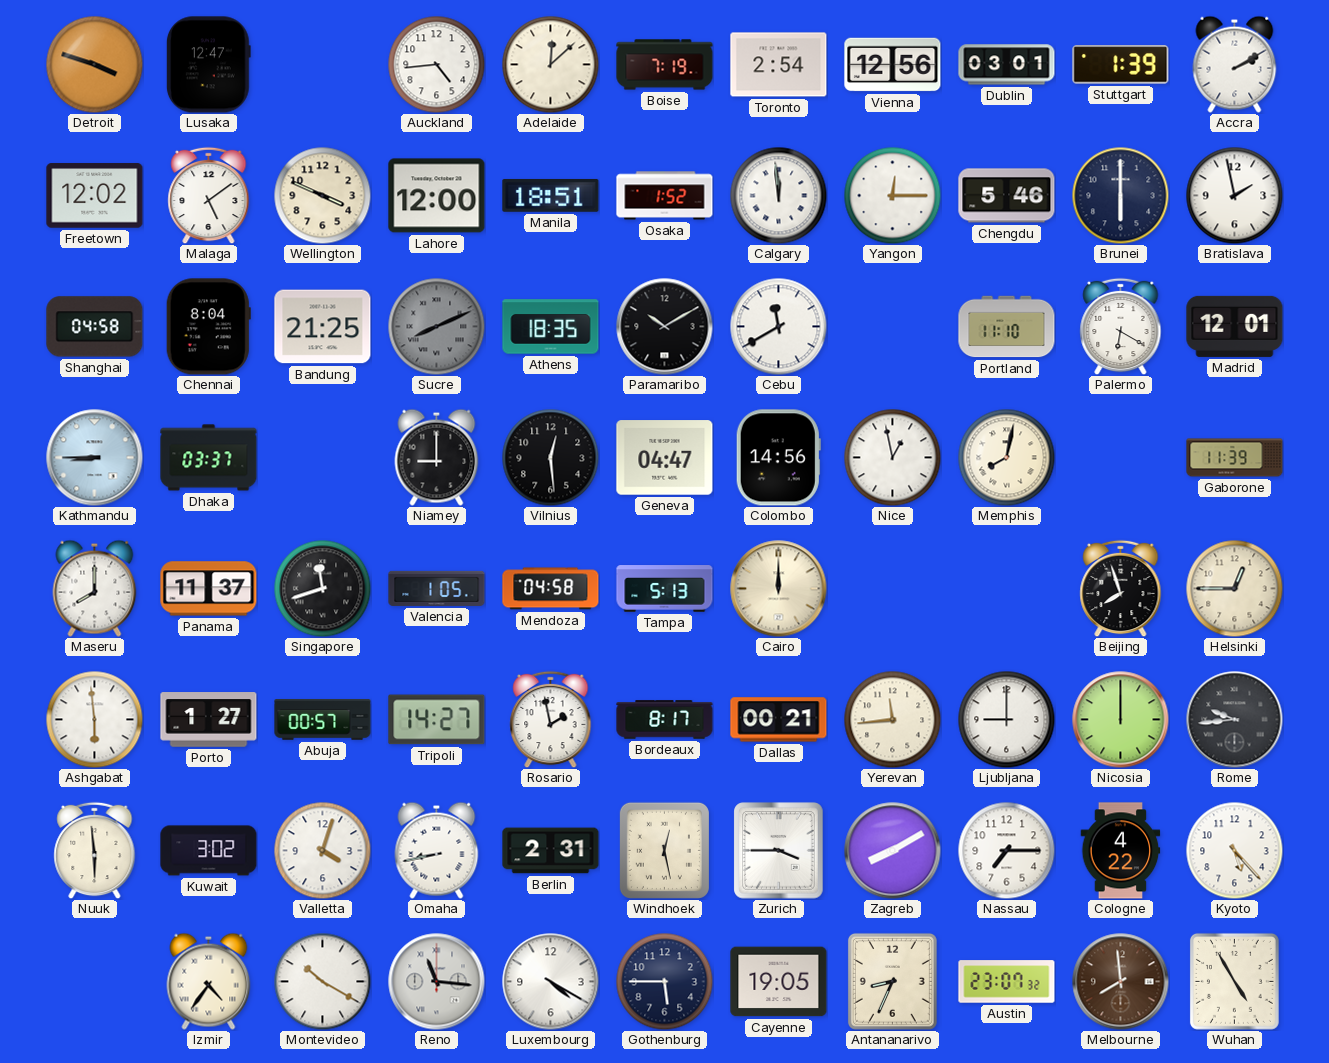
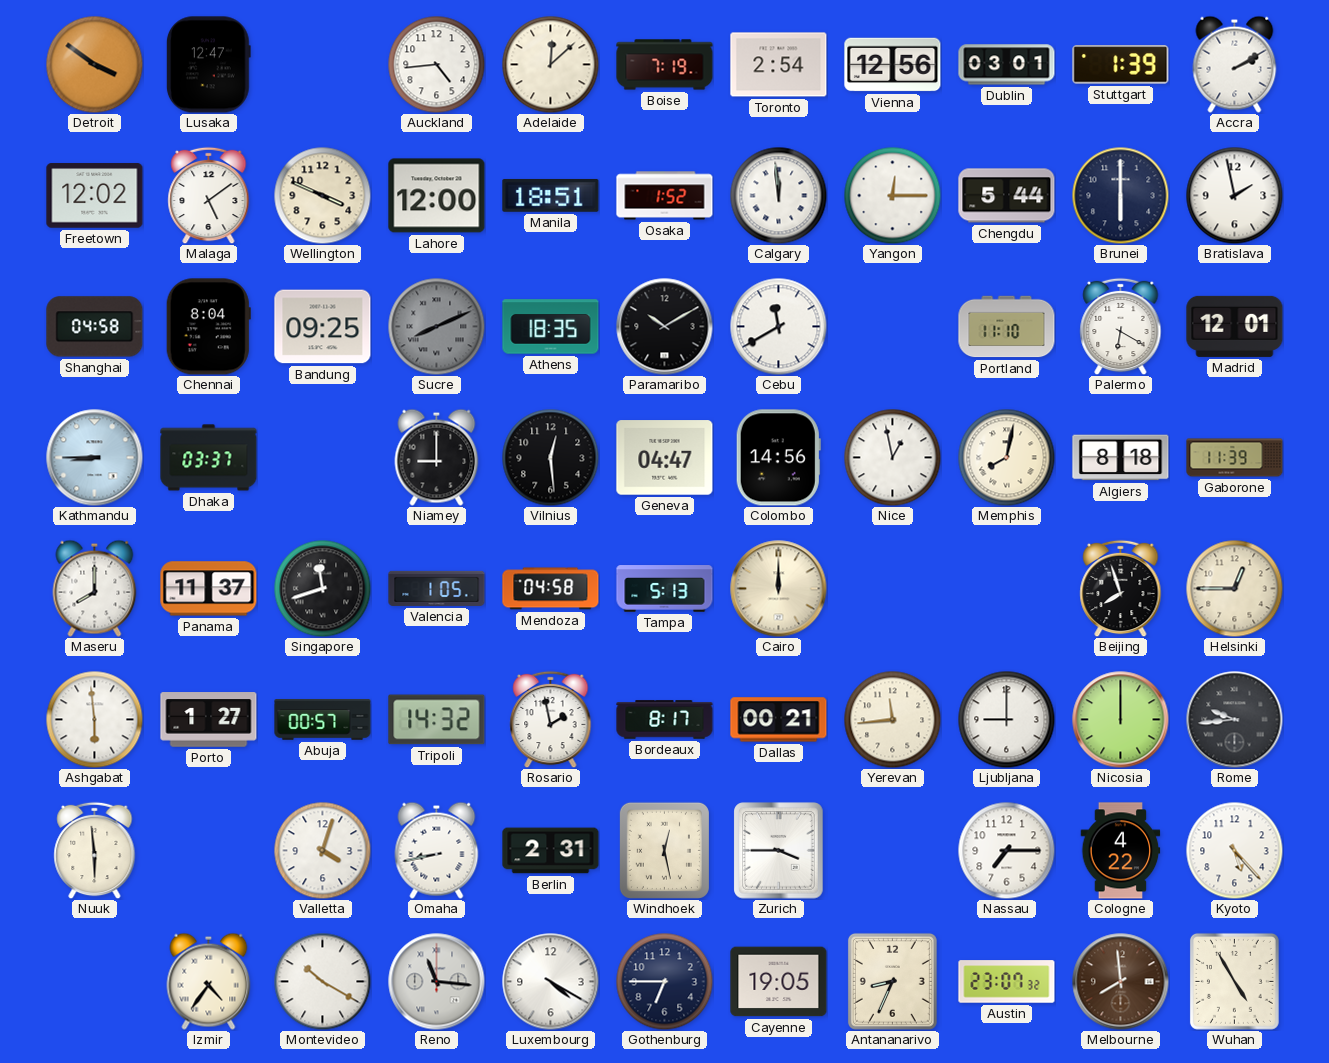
Detroit: 3:48 -> 3:51
Chengdu: 5:46 -> 5:44
Bandung: 21:25 -> 09:25
Algiers: none -> 8:18
Tripoli: 14:27 -> 14:32
Kuwait: 3:02 -> none
Zagreb: 8:10 -> none
Gothenburg: 5:45 -> 6:45
